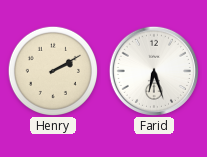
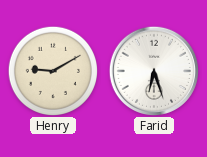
Henry: 2:10 -> 9:10
